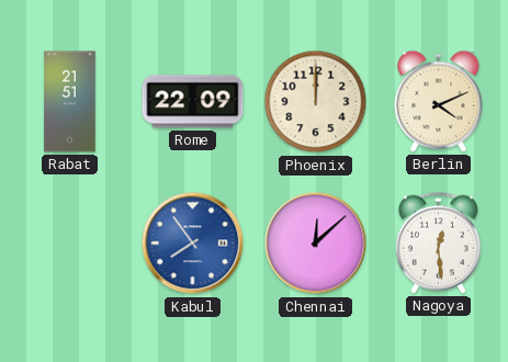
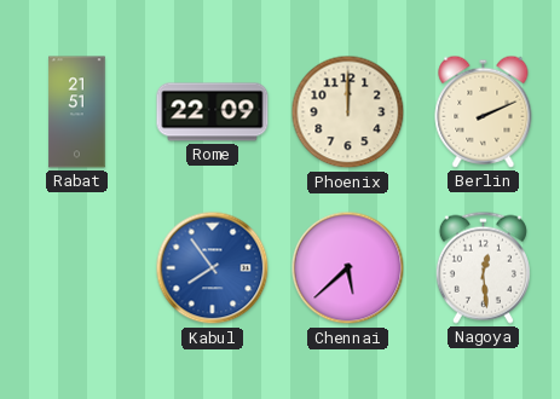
Berlin: 4:11 -> 2:11
Chennai: 12:08 -> 5:38
